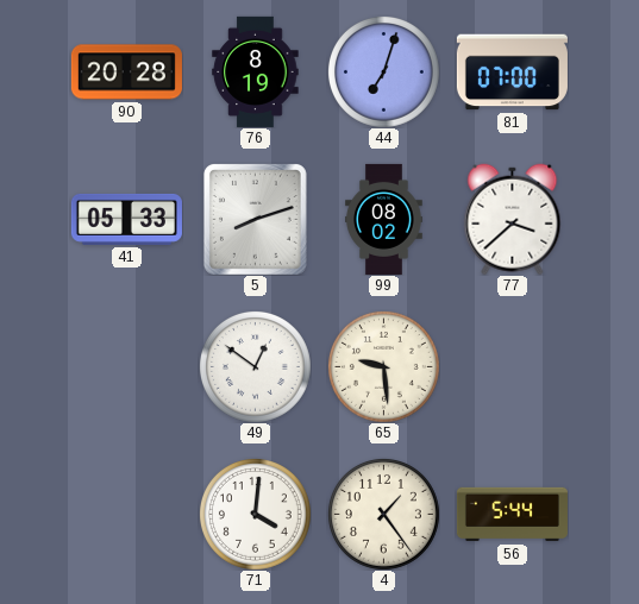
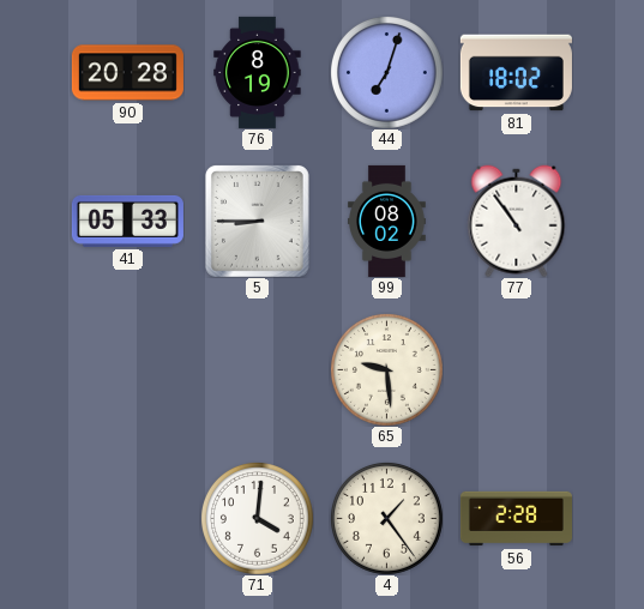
81: 07:00 -> 18:02
5: 8:12 -> 8:45
77: 3:38 -> 10:54
49: 12:51 -> none
56: 5:44 -> 2:28
